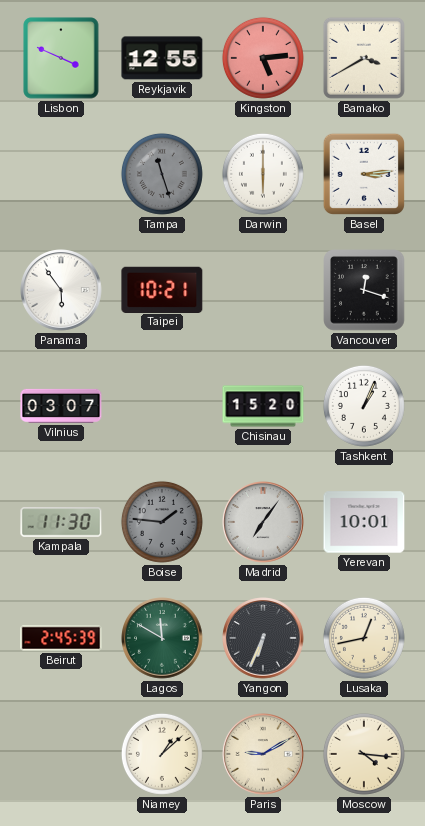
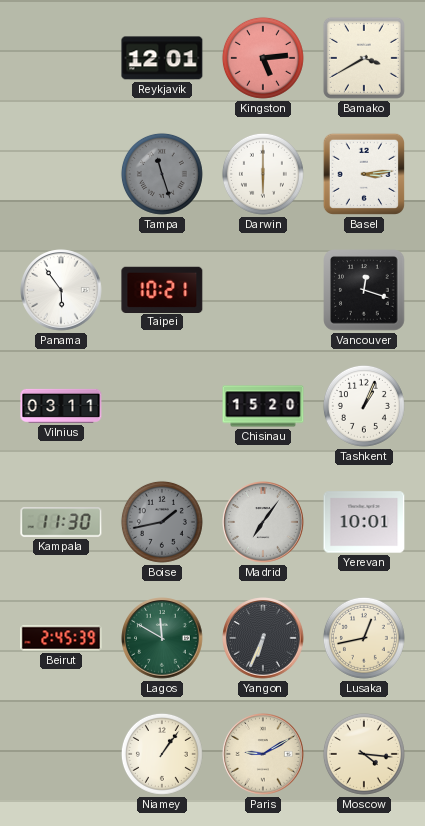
Lisbon: 3:49 -> none
Reykjavik: 12:55 -> 12:01
Vilnius: 03:07 -> 03:11
Boise: 1:46 -> 1:43
Niamey: 1:08 -> 1:06
